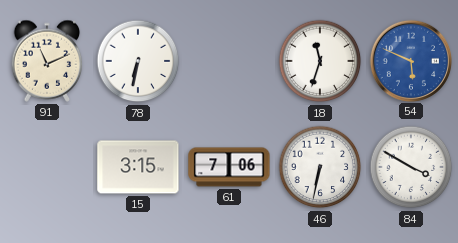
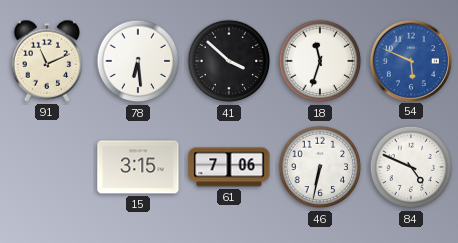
78: 6:32 -> 6:29
41: none -> 3:52
84: 3:50 -> 4:49
